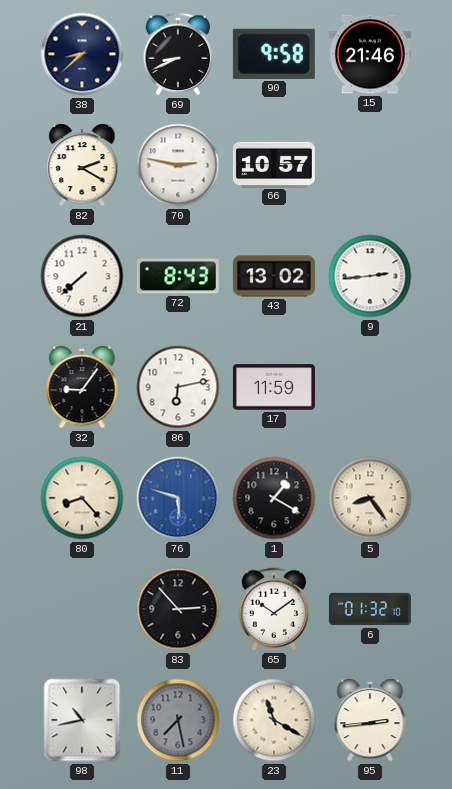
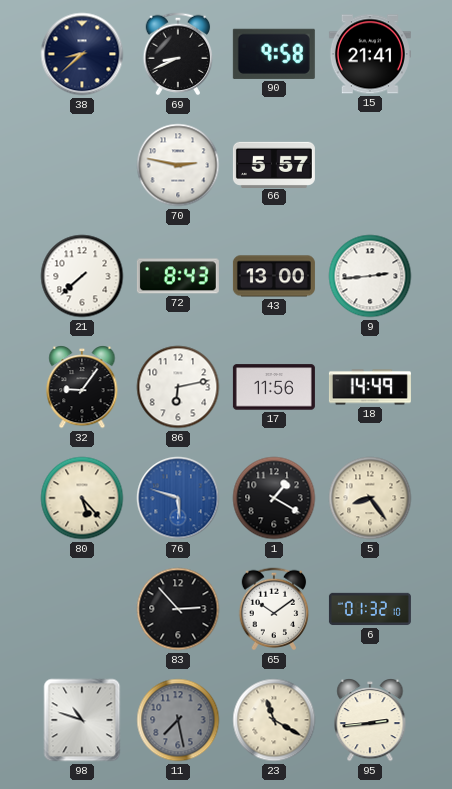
15: 21:46 -> 21:41
82: 2:20 -> none
66: 10:57 -> 5:57
43: 13:02 -> 13:00
17: 11:59 -> 11:56
18: none -> 14:49
80: 8:23 -> 5:23
98: 10:43 -> 10:48
